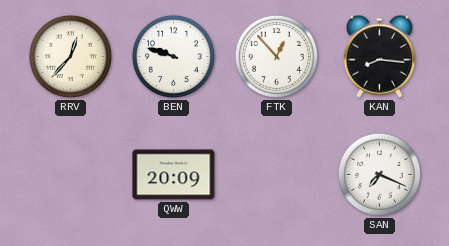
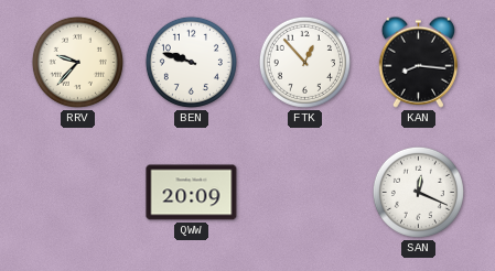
RRV: 12:37 -> 9:37
SAN: 7:19 -> 12:19
